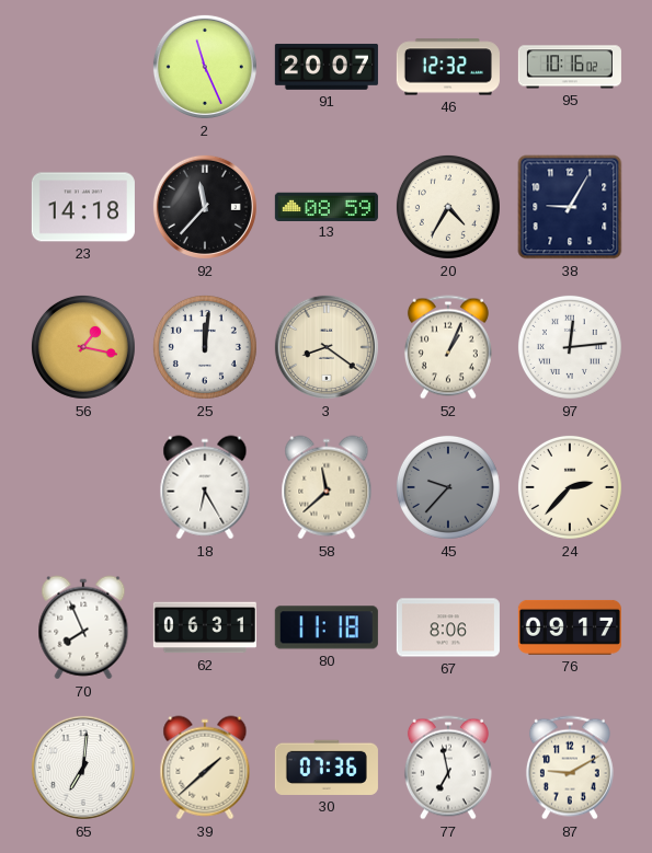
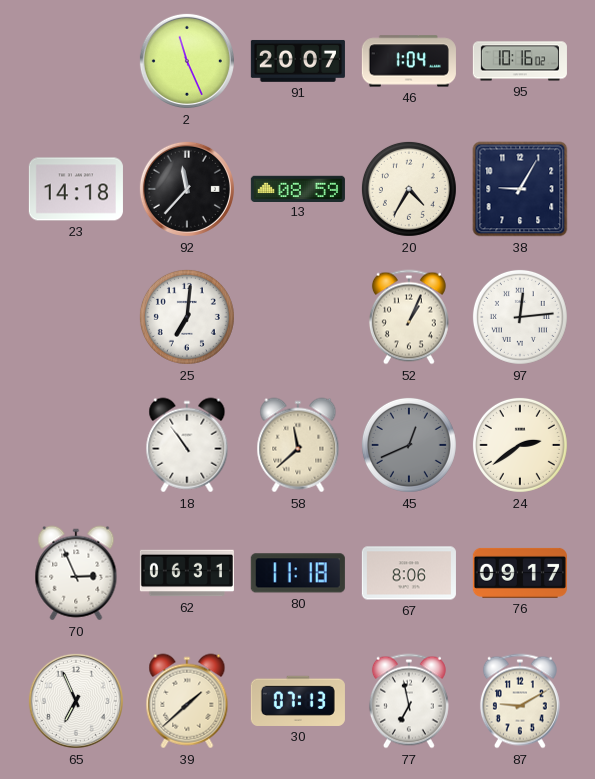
46: 12:32 -> 1:04
56: 1:17 -> none
25: 12:01 -> 7:01
3: 8:21 -> none
18: 6:25 -> 10:54
45: 9:37 -> 12:41
24: 2:37 -> 2:39
70: 7:56 -> 2:56
65: 7:01 -> 6:56
30: 07:36 -> 07:13
